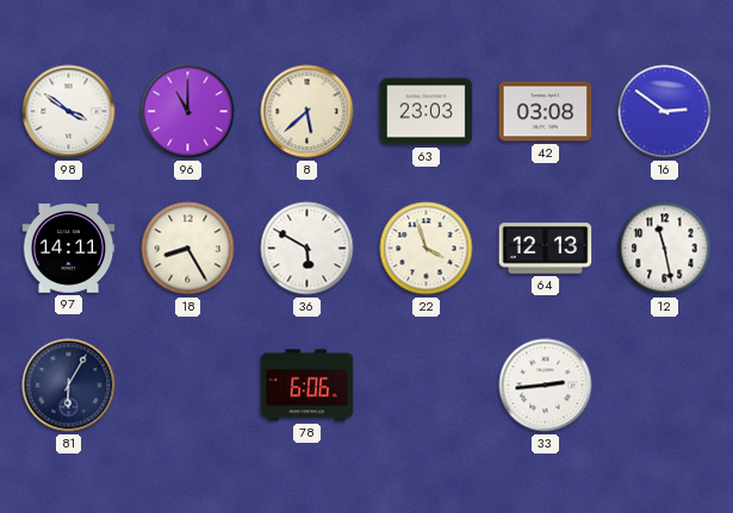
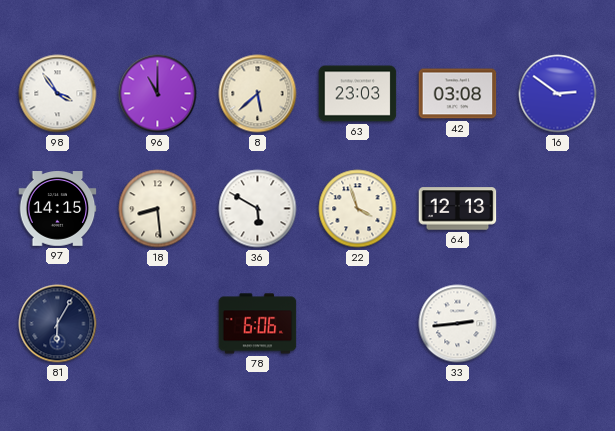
98: 3:51 -> 3:54
97: 14:11 -> 14:15
18: 8:25 -> 8:29
12: 11:28 -> none
